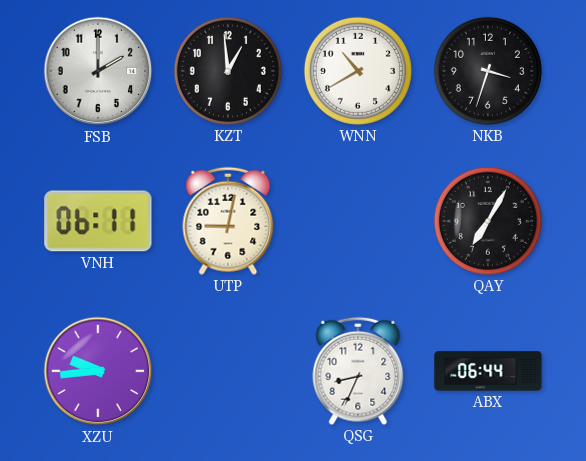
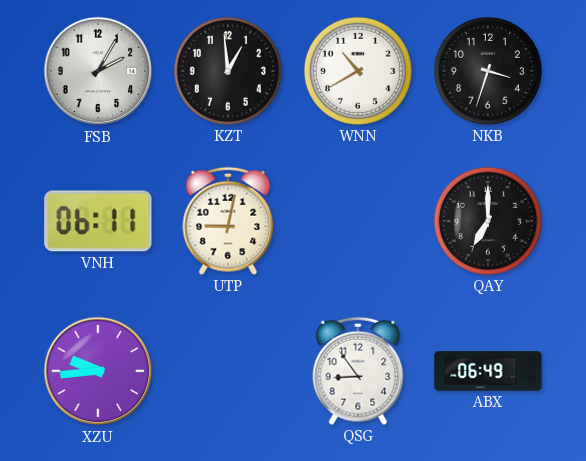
FSB: 2:00 -> 2:05
QAY: 7:05 -> 7:00
QSG: 8:34 -> 8:54
ABX: 06:44 -> 06:49
